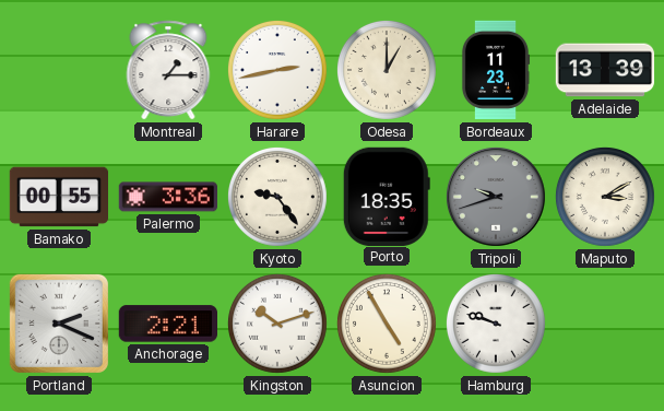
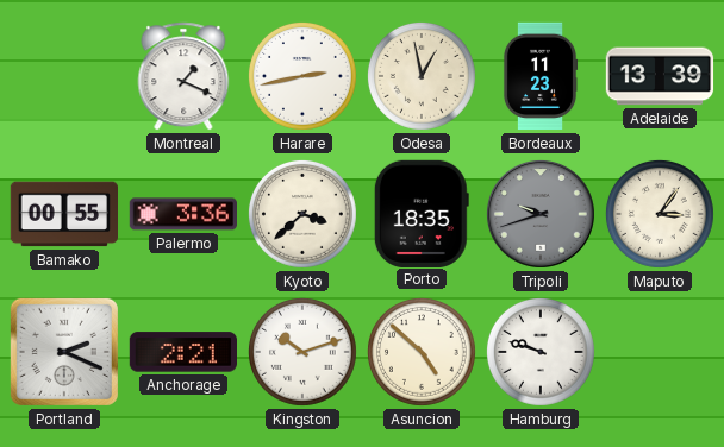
Montreal: 1:15 -> 1:19
Odesa: 1:00 -> 12:58
Kyoto: 9:24 -> 3:38
Maputo: 3:10 -> 3:06
Asuncion: 4:55 -> 4:52
